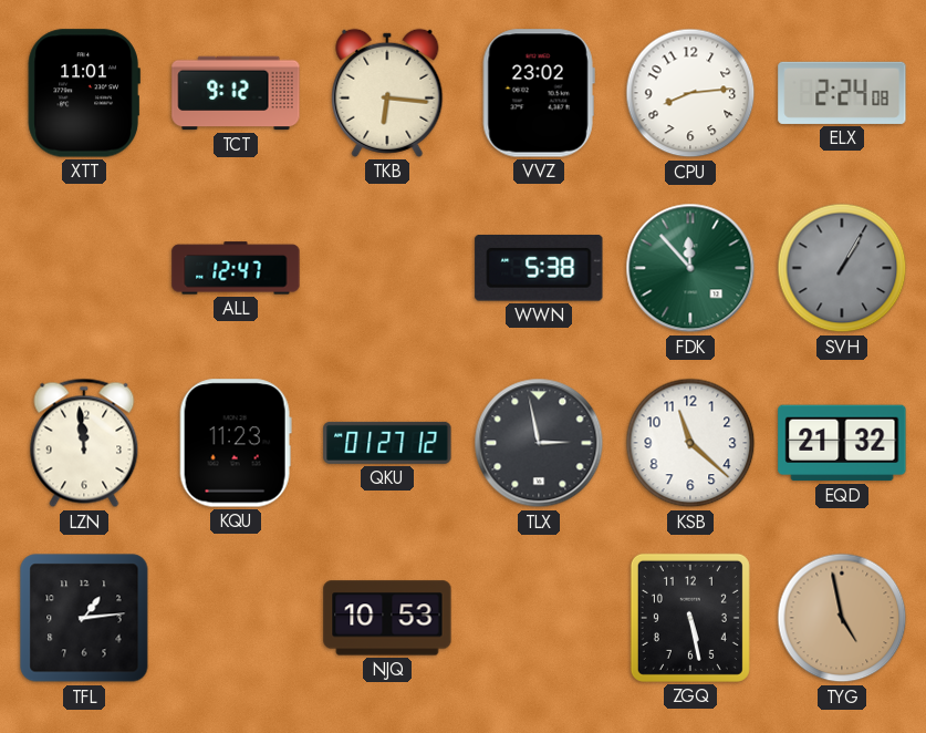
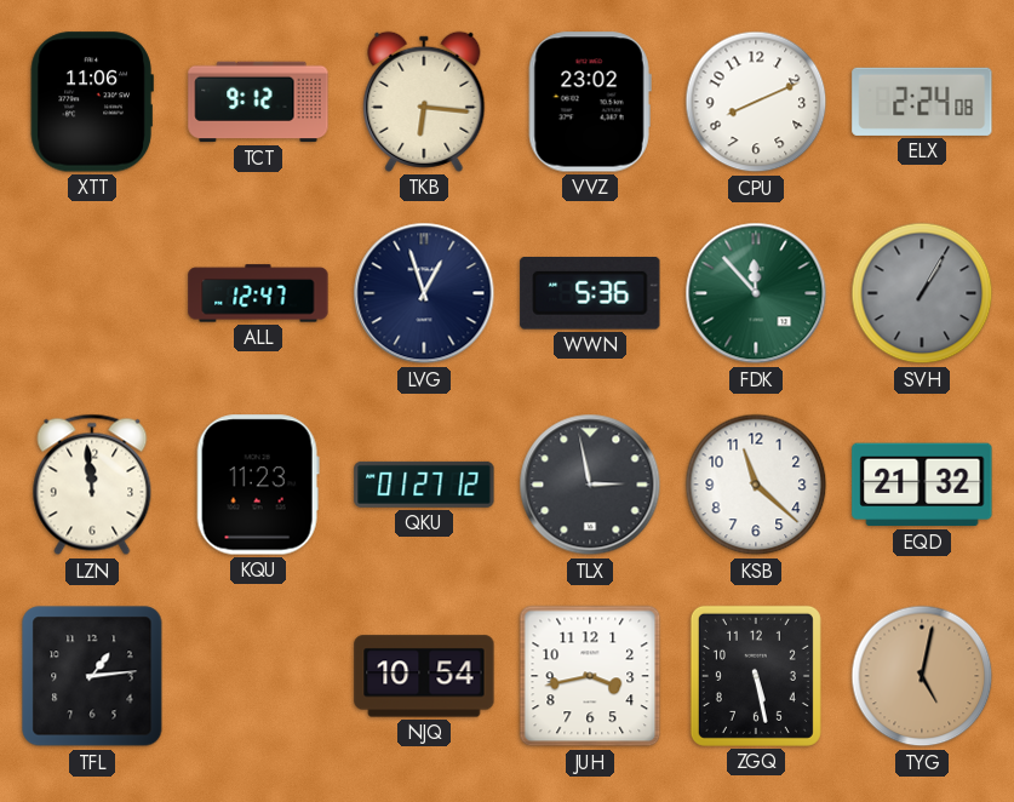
XTT: 11:01 -> 11:06
CPU: 8:14 -> 8:11
LVG: none -> 12:57
WWN: 5:38 -> 5:36
NJQ: 10:53 -> 10:54
JUH: none -> 3:43
TYG: 4:58 -> 5:02
